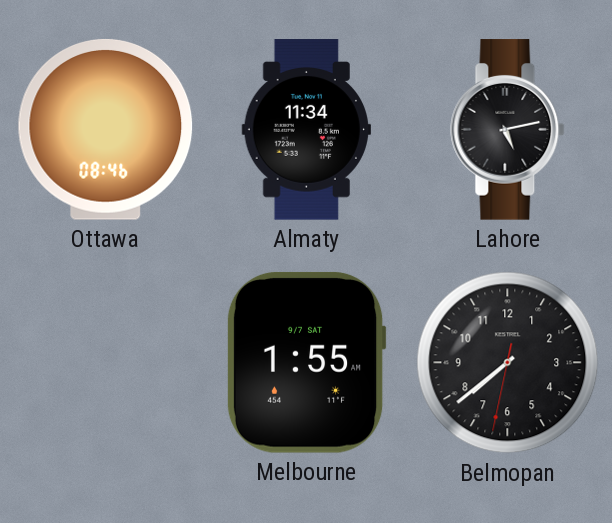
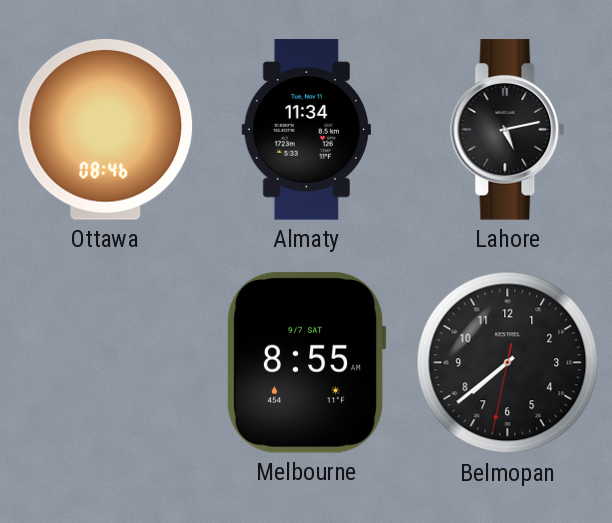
Melbourne: 1:55 -> 8:55
